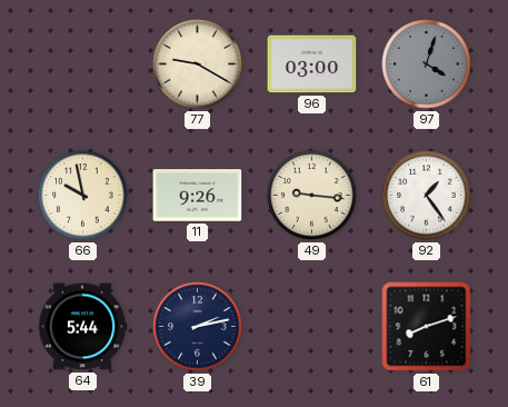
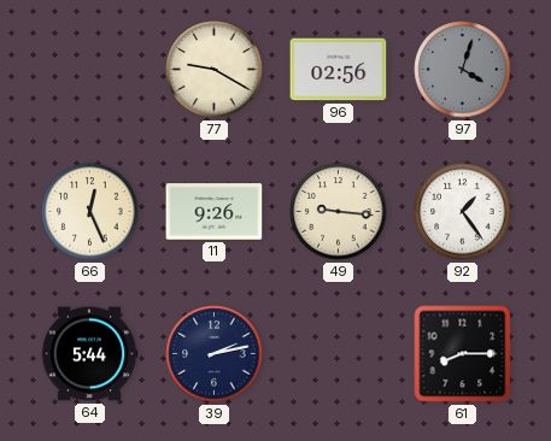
96: 03:00 -> 02:56
66: 9:58 -> 12:26
61: 8:12 -> 8:15
